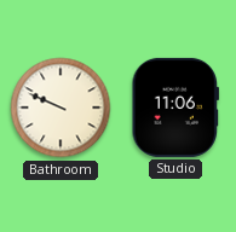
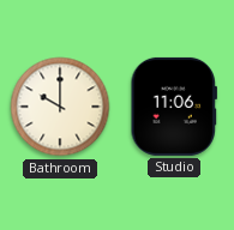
Bathroom: 9:49 -> 10:00
